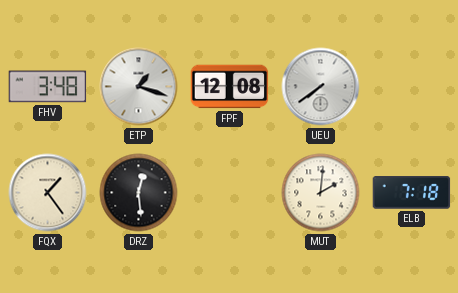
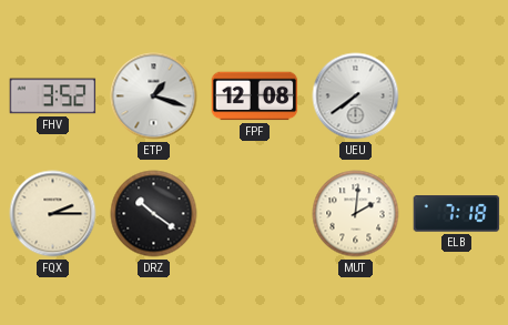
FHV: 3:48 -> 3:52
FQX: 1:24 -> 2:15
DRZ: 12:29 -> 10:21
